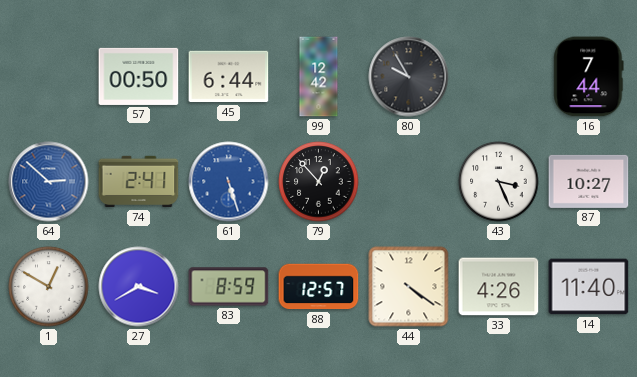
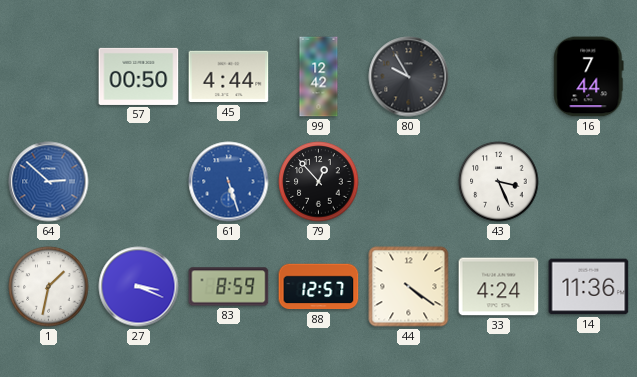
45: 6:44 -> 4:44
74: 2:41 -> none
87: 10:27 -> none
1: 12:50 -> 1:32
27: 3:40 -> 3:19
33: 4:26 -> 4:24
14: 11:40 -> 11:36
